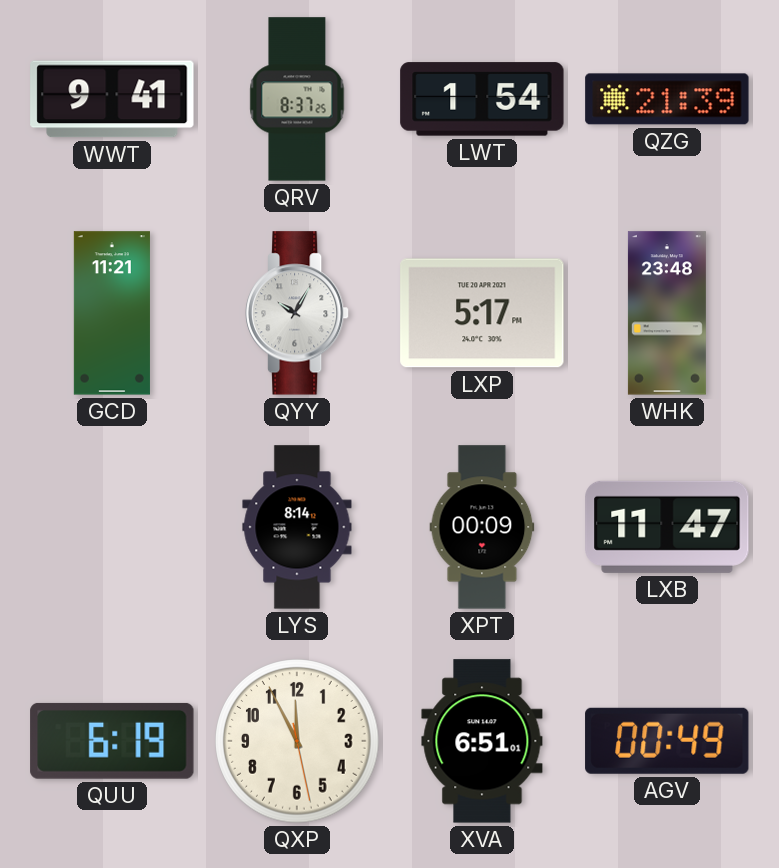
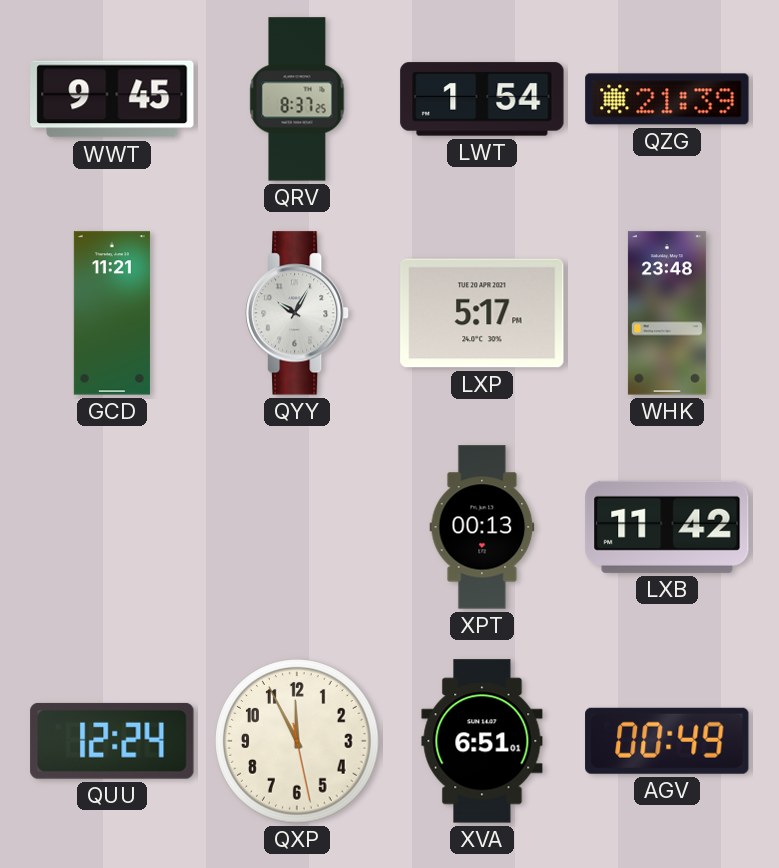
WWT: 9:41 -> 9:45
LYS: 8:14 -> none
XPT: 00:09 -> 00:13
LXB: 11:47 -> 11:42
QUU: 6:19 -> 12:24
